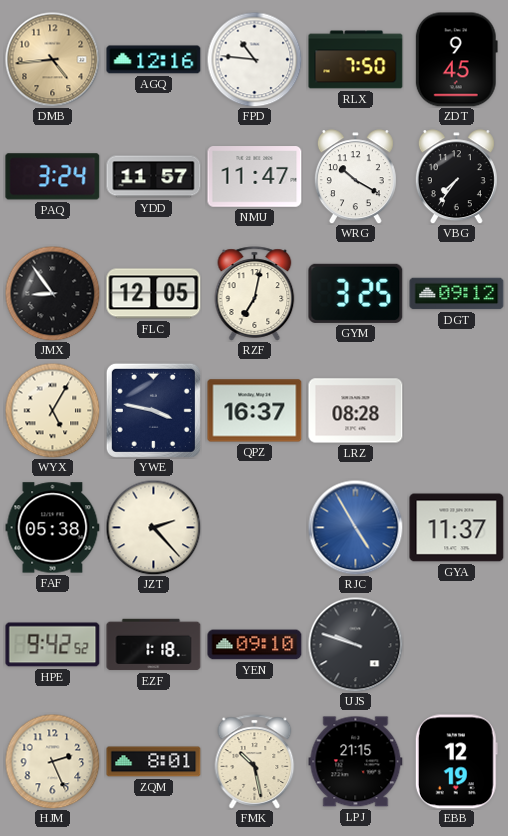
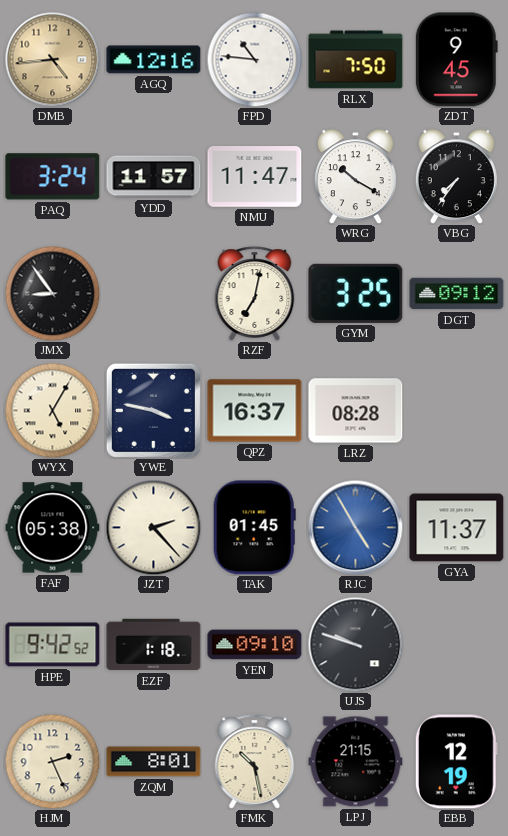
FLC: 12:05 -> none
TAK: none -> 01:45
